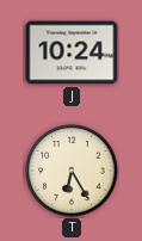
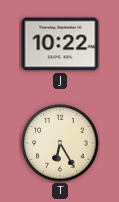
J: 10:24 -> 10:22
